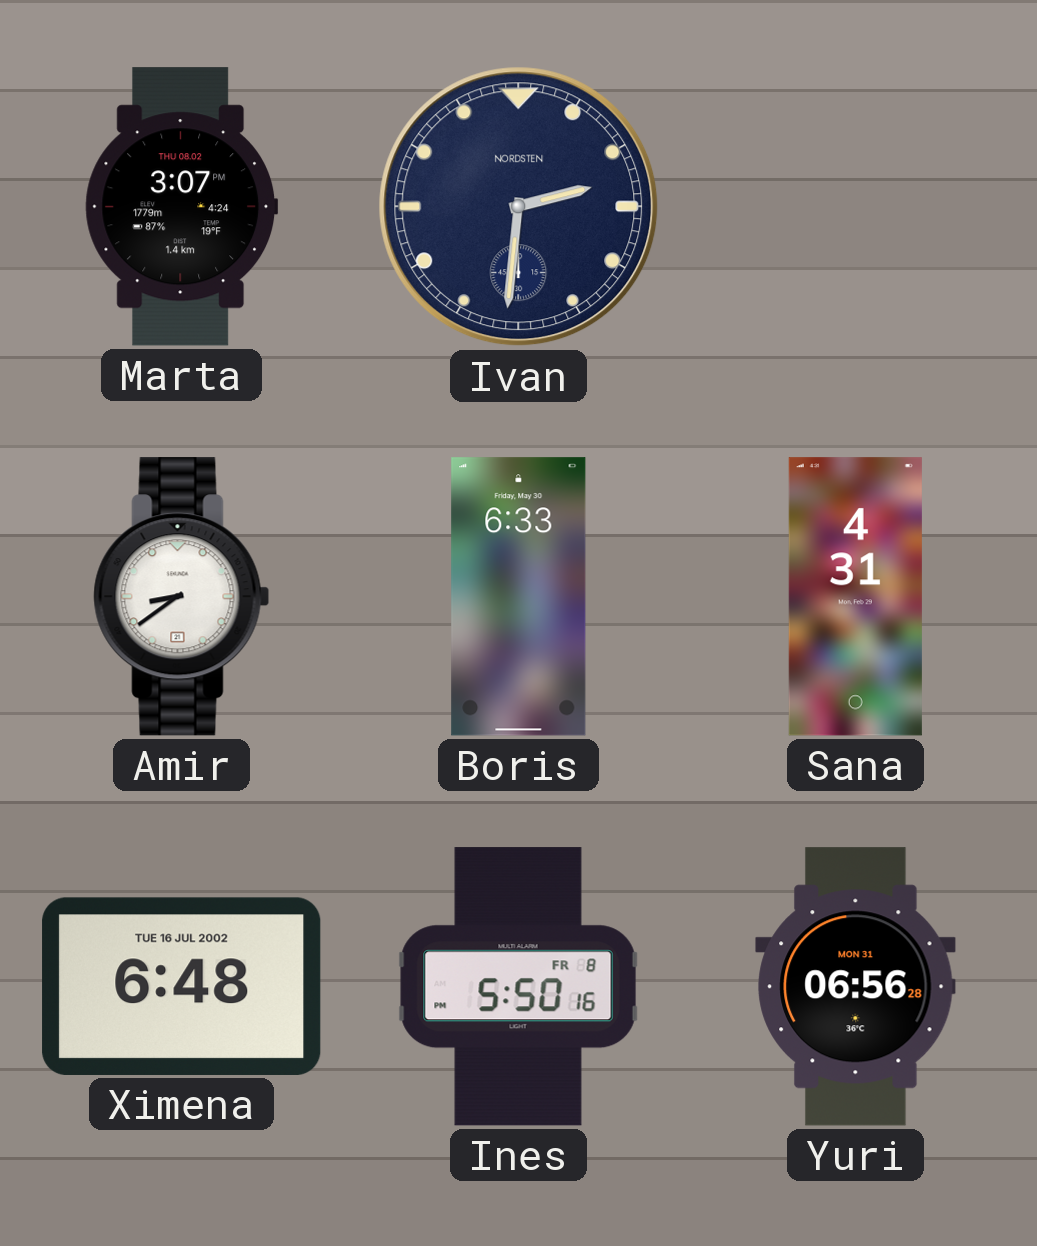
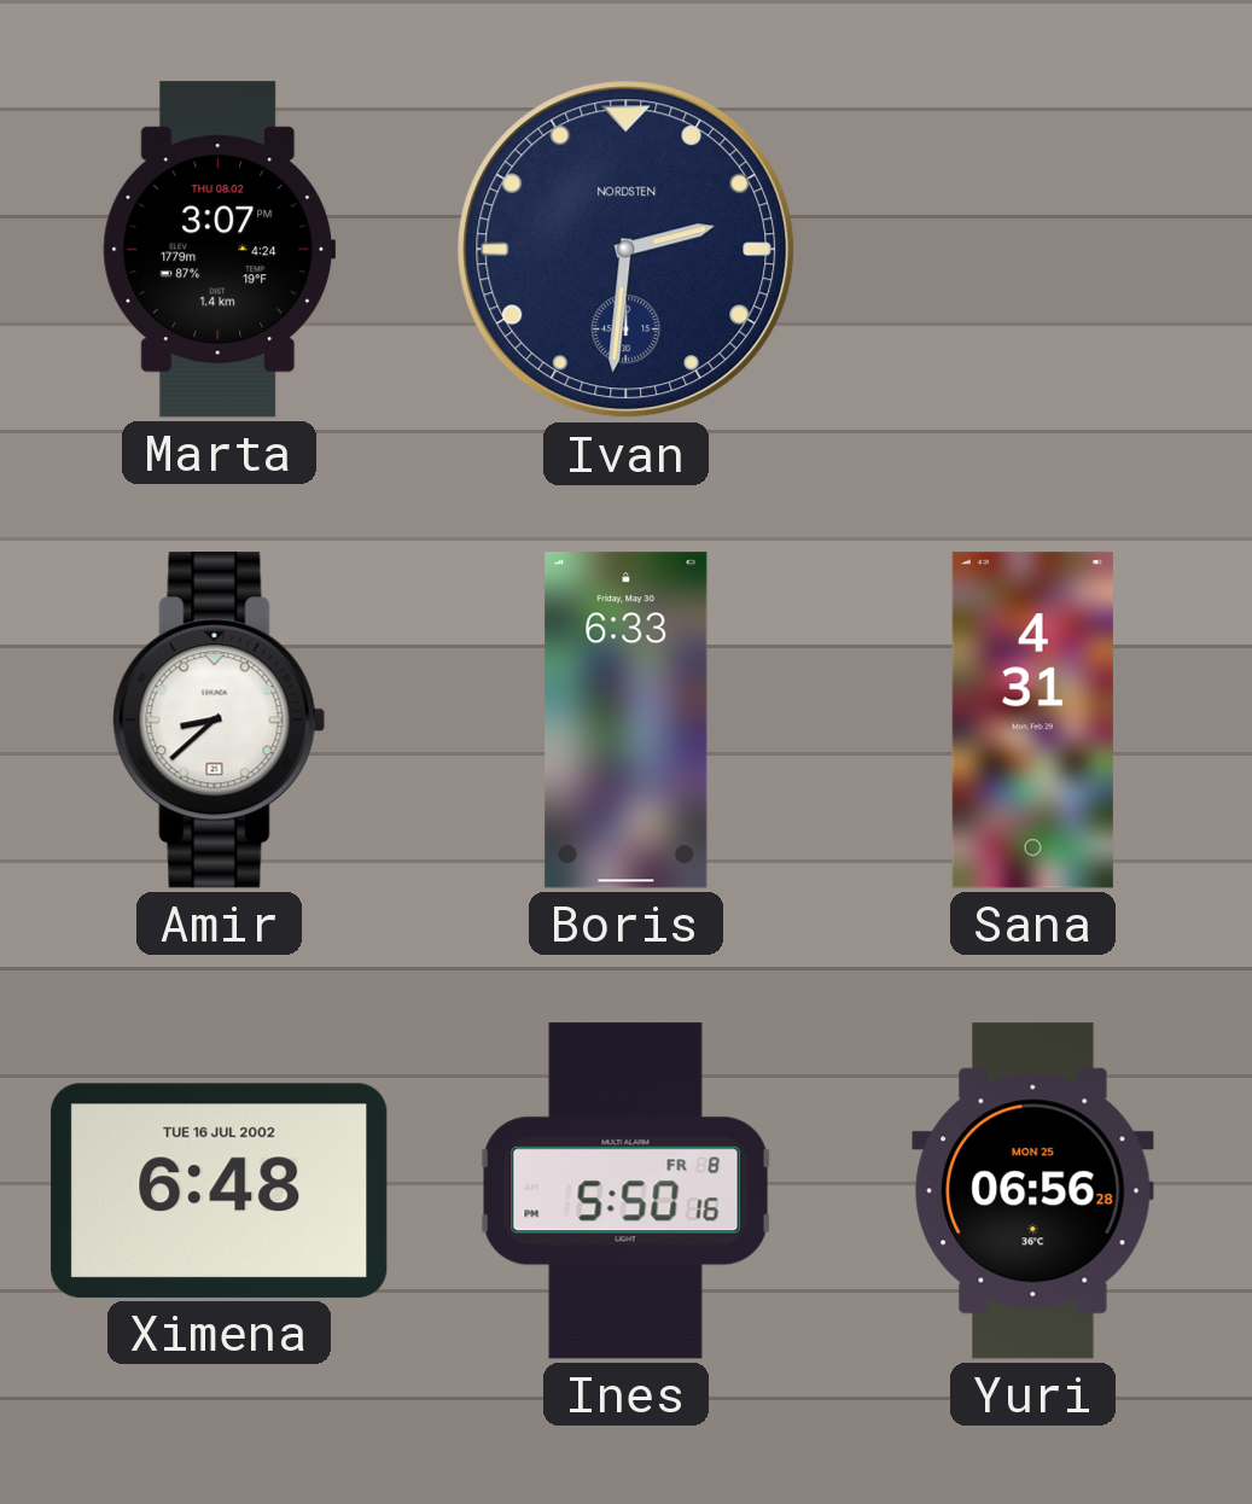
Amir: 8:39 -> 8:38
Yuri date: MON 31 -> MON 25
